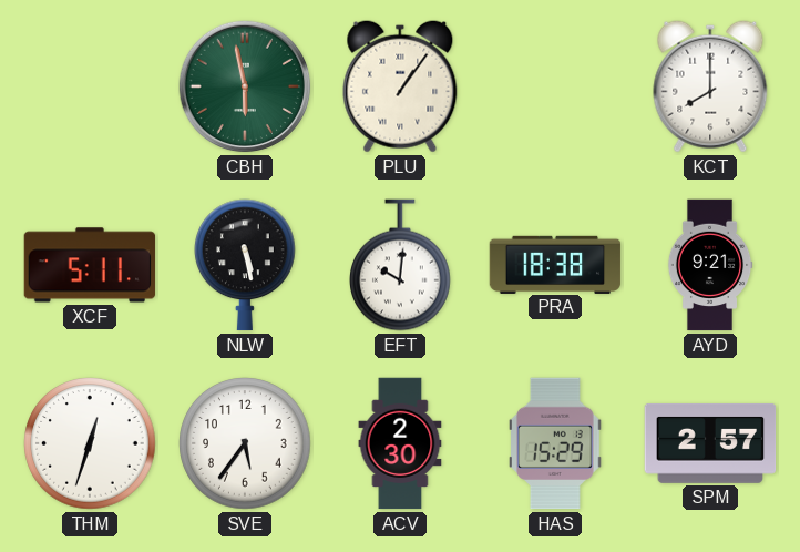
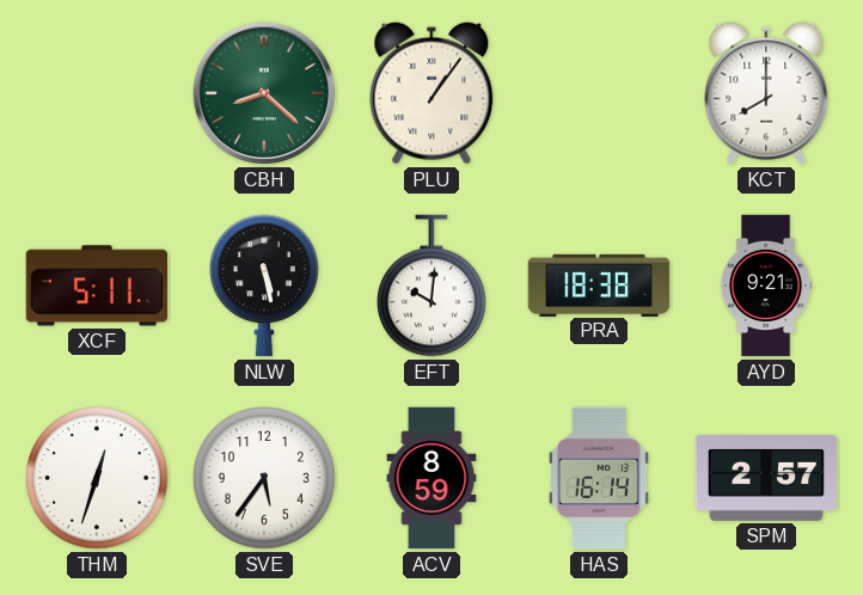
CBH: 5:58 -> 8:22
ACV: 2:30 -> 8:59
HAS: 15:29 -> 16:14
